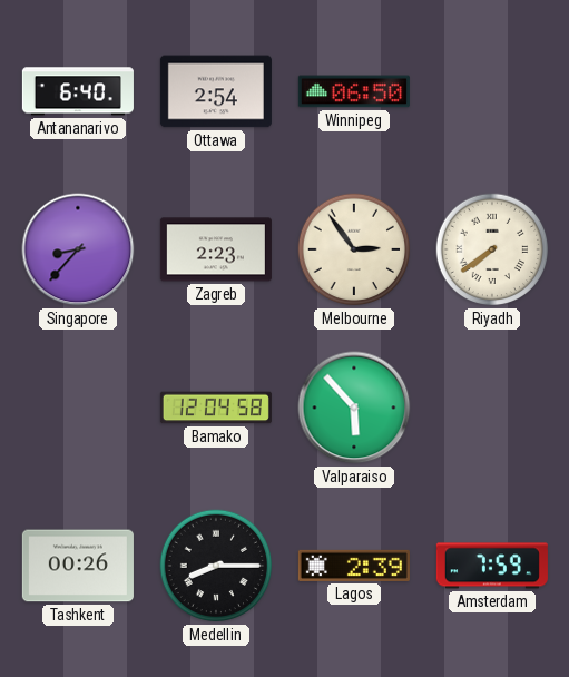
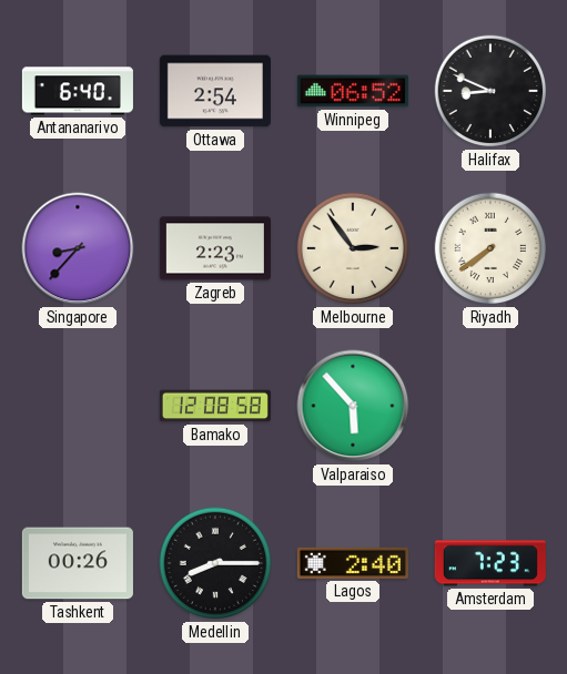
Winnipeg: 06:50 -> 06:52
Halifax: none -> 8:49
Bamako: 12:04 -> 12:08
Lagos: 2:39 -> 2:40
Amsterdam: 7:59 -> 7:23
